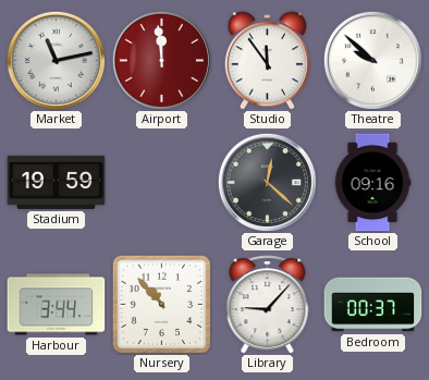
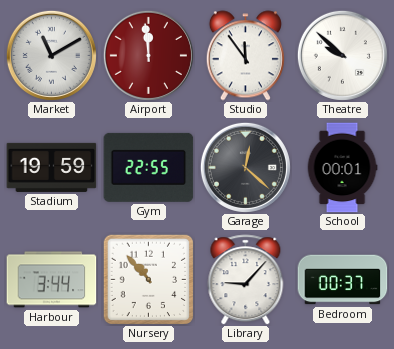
Market: 11:13 -> 11:10
Gym: none -> 22:55
School: 09:16 -> 00:01
